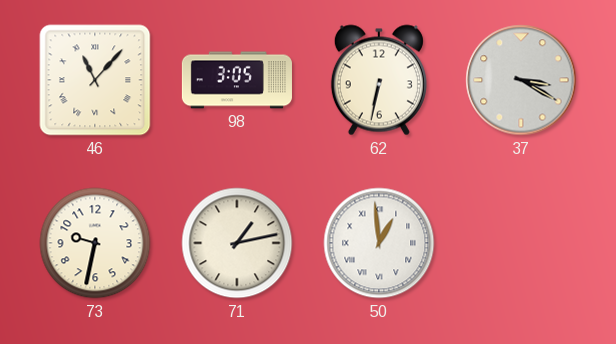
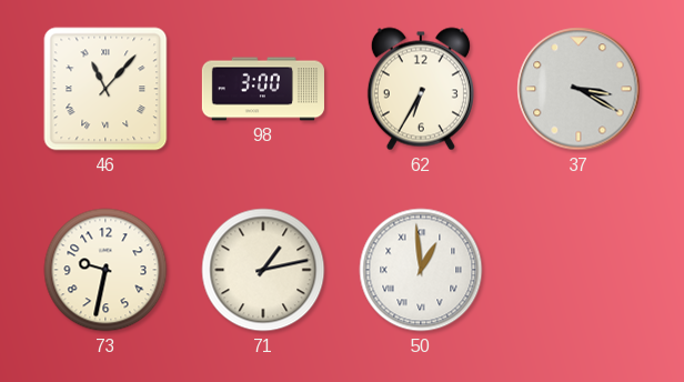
98: 3:05 -> 3:00
62: 6:32 -> 6:35
